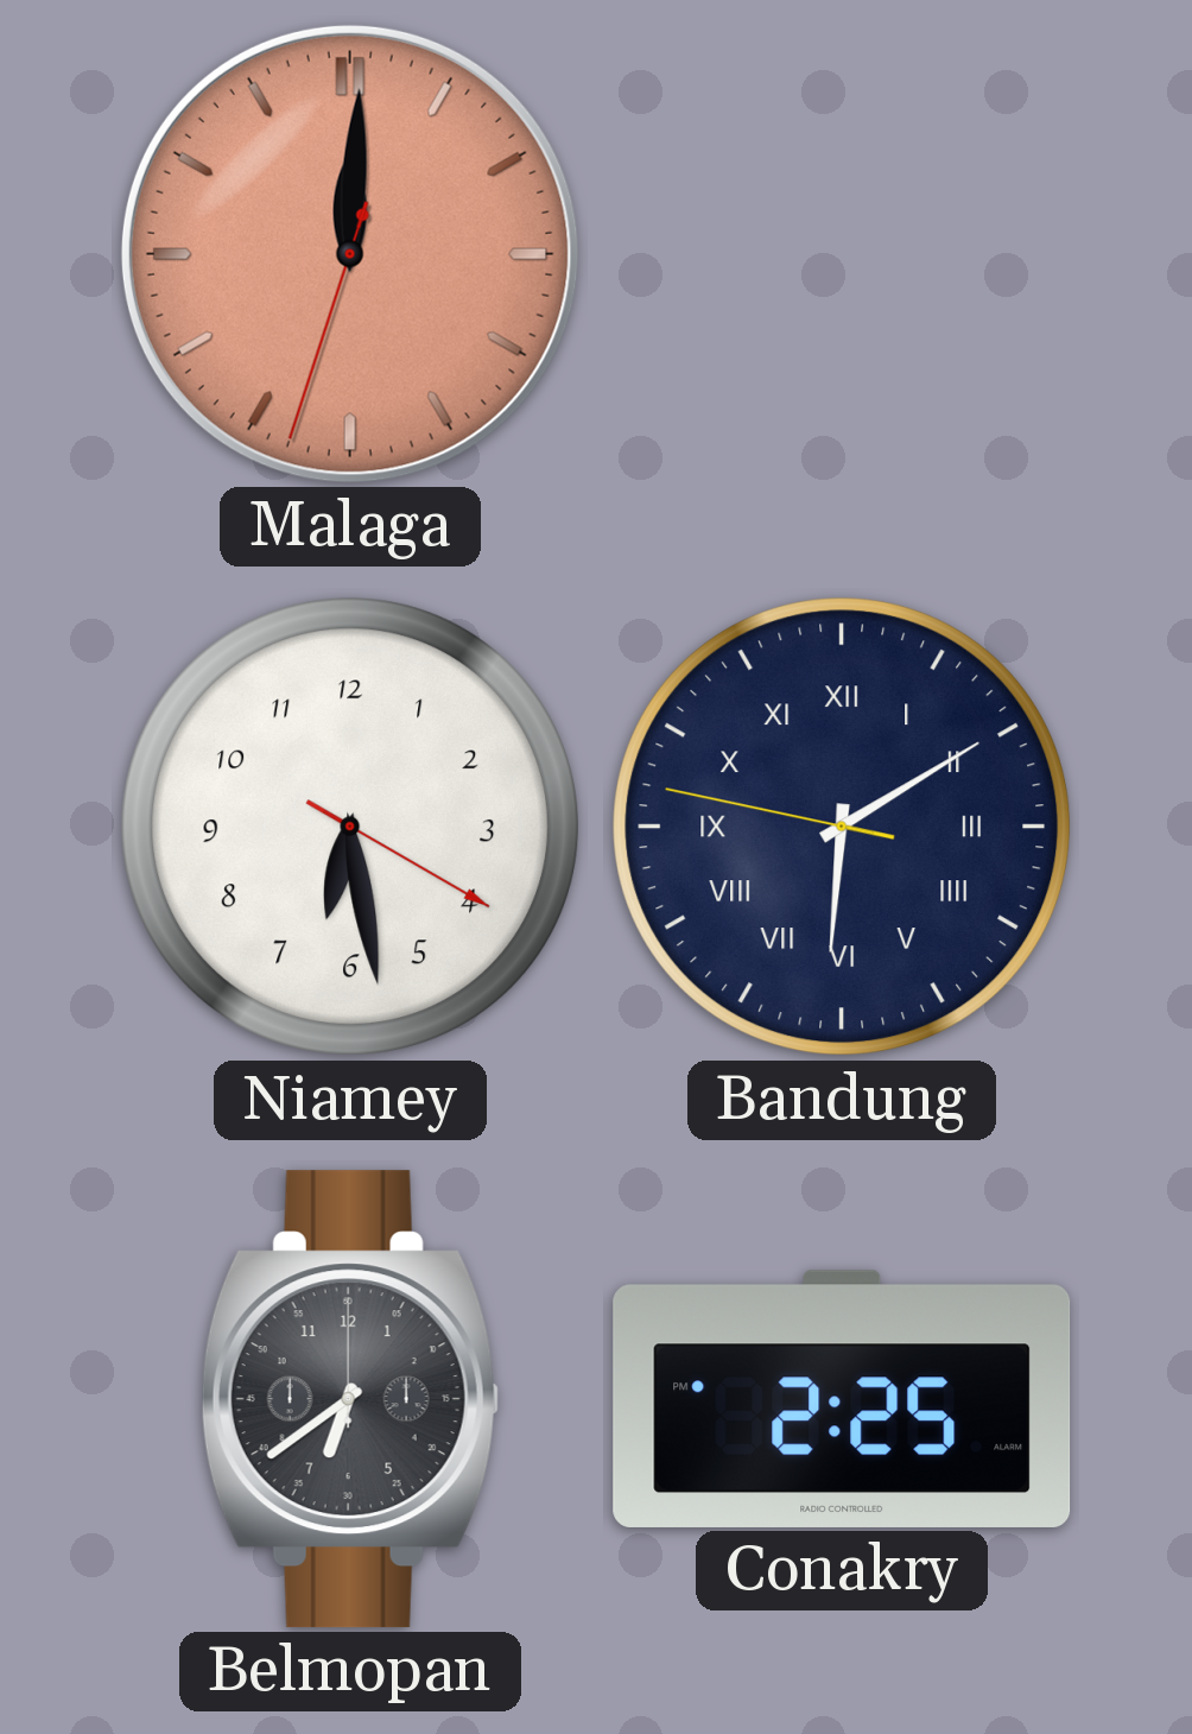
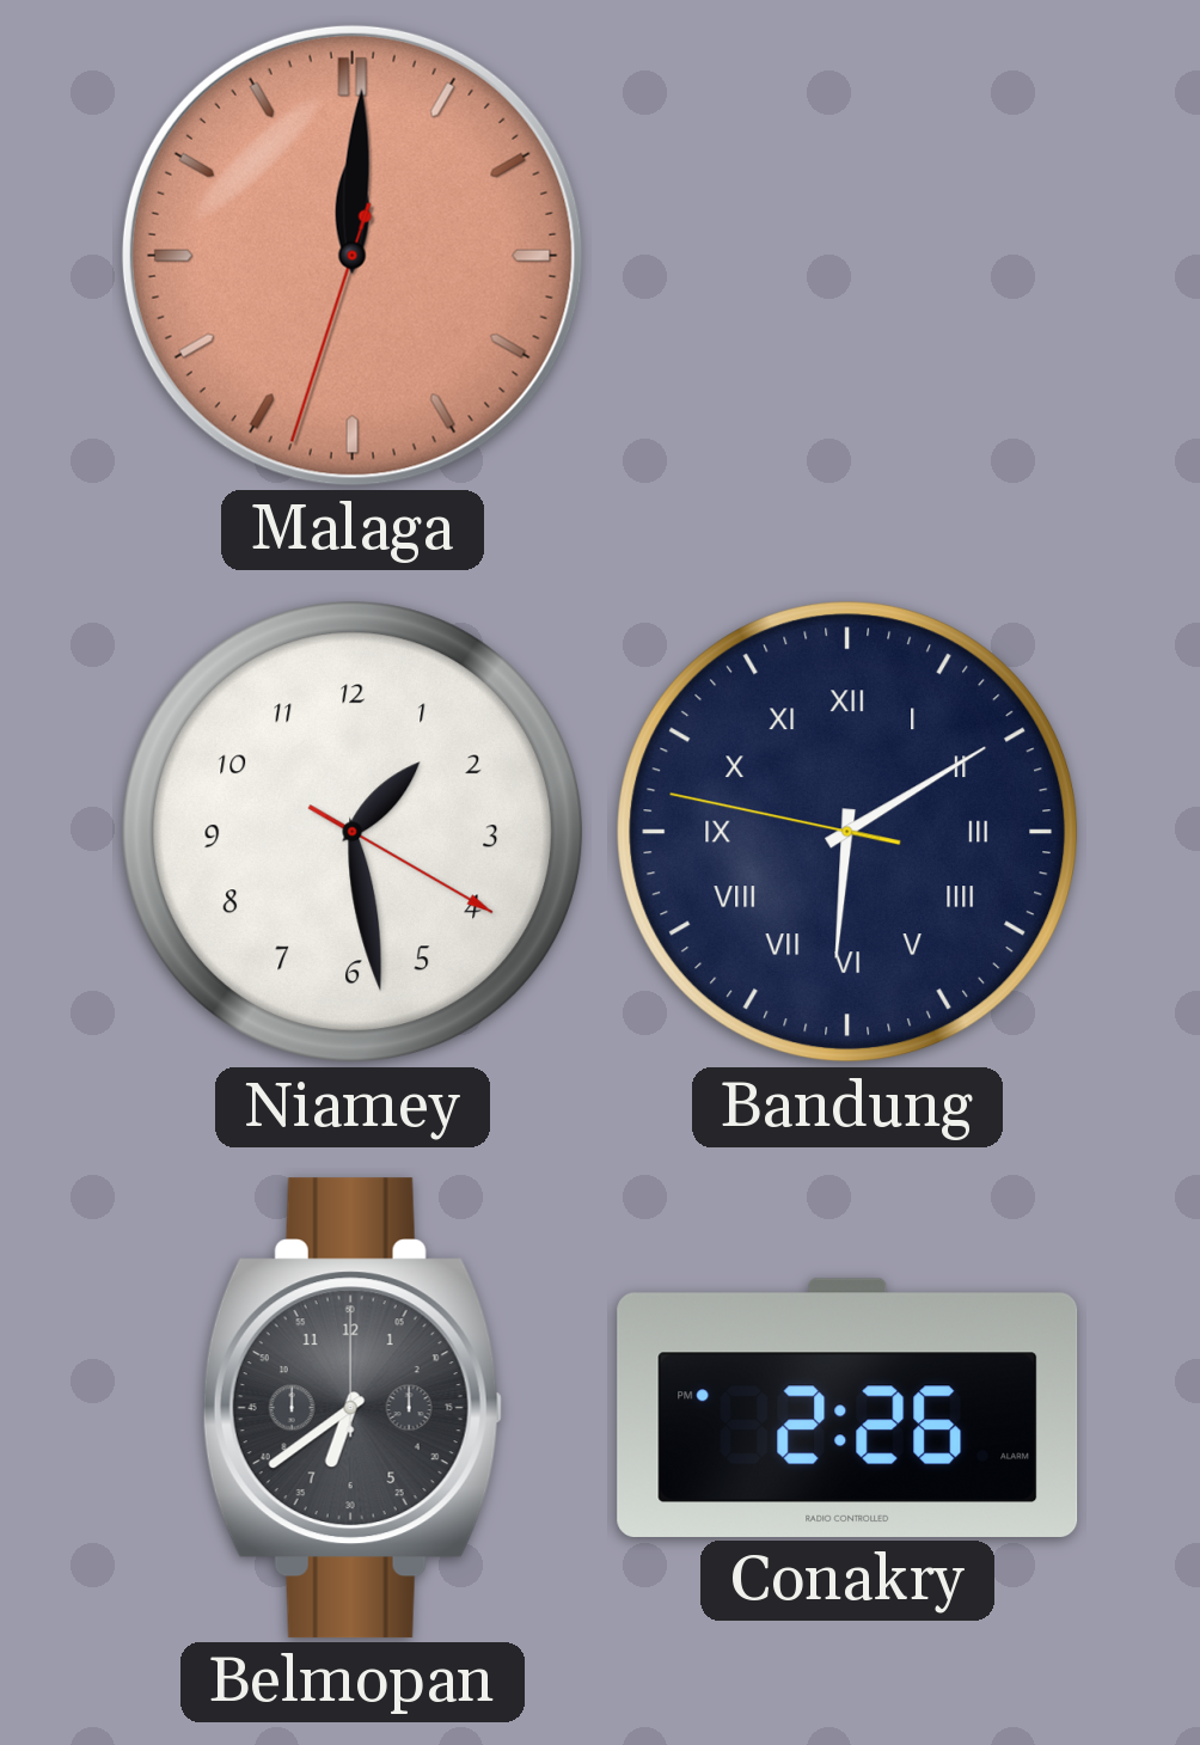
Niamey: 6:28 -> 1:28
Conakry: 2:25 -> 2:26
